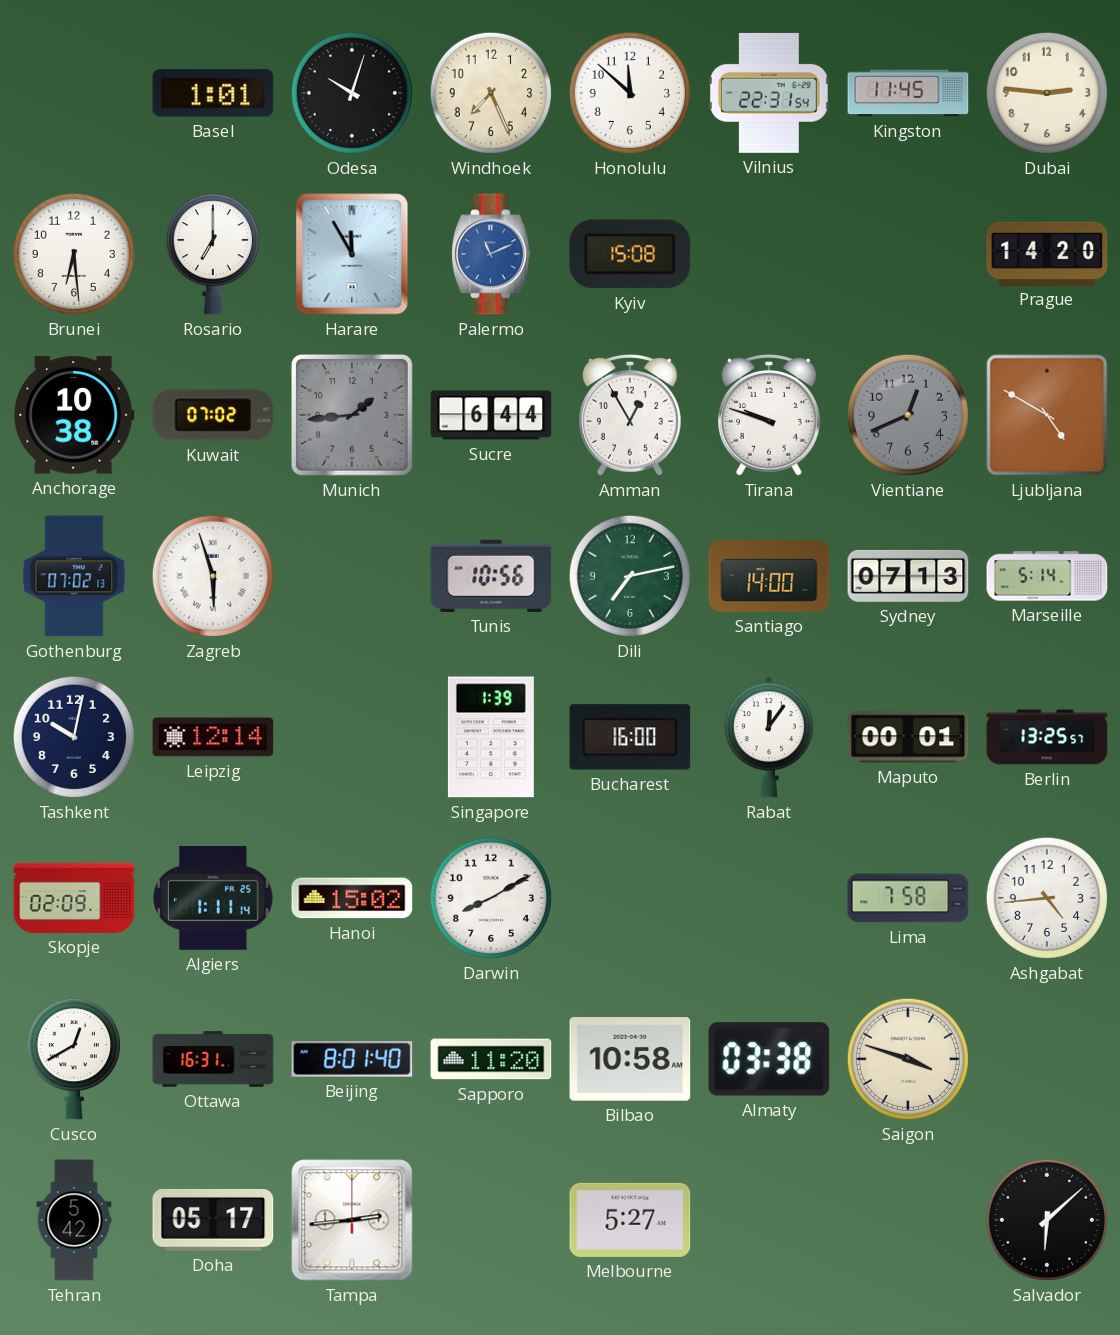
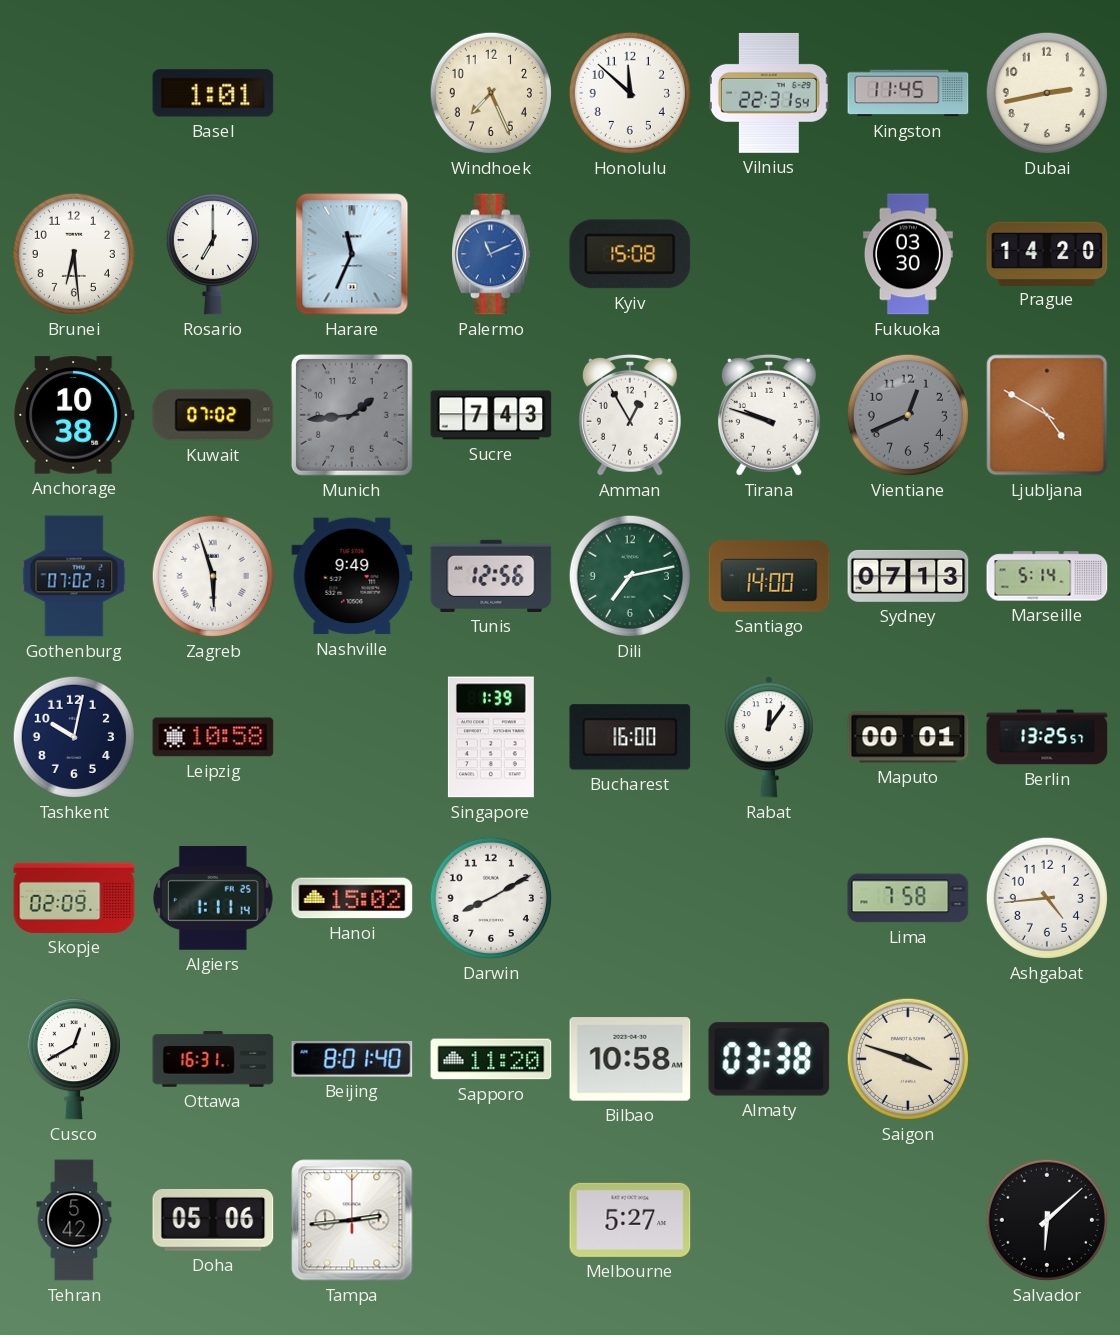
Odesa: 10:03 -> none
Dubai: 2:46 -> 2:43
Harare: 11:55 -> 11:34
Fukuoka: none -> 03:30
Sucre: 6:44 -> 7:43
Nashville: none -> 9:49
Tunis: 10:56 -> 12:56
Leipzig: 12:14 -> 10:58
Doha: 05:17 -> 05:06
